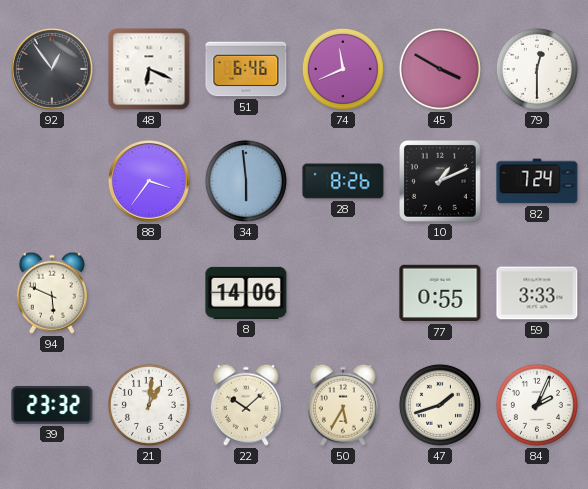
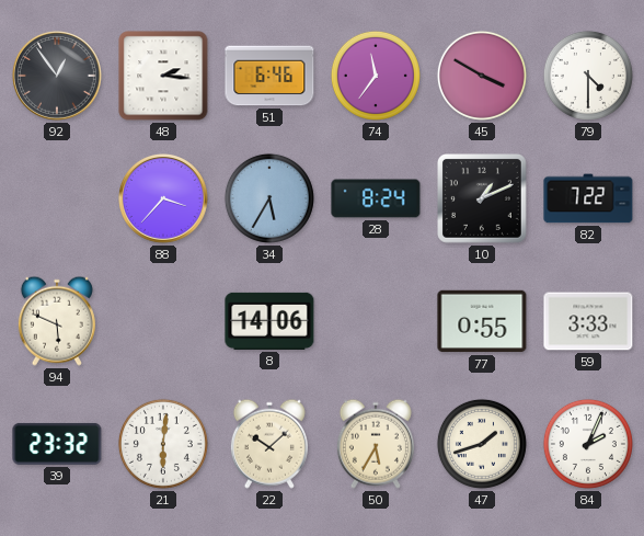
48: 6:19 -> 2:16
74: 11:41 -> 11:36
79: 12:30 -> 4:30
88: 3:36 -> 3:37
34: 5:59 -> 5:35
28: 8:26 -> 8:24
82: 7:24 -> 7:22
21: 1:01 -> 6:01
